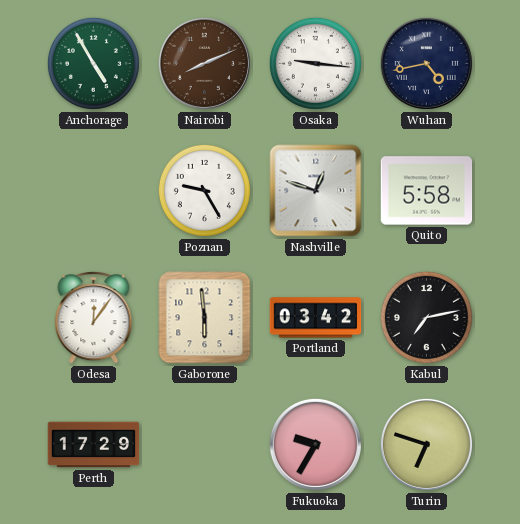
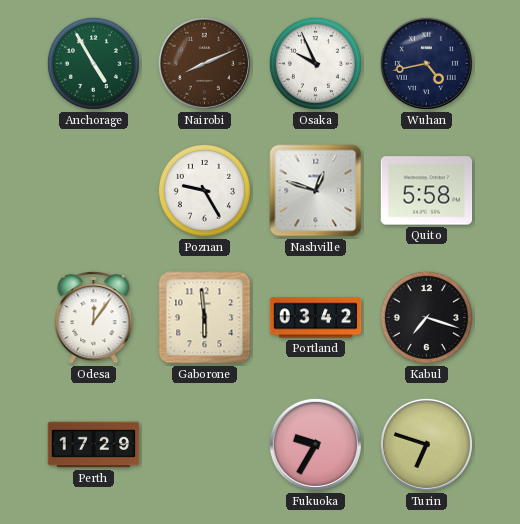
Osaka: 9:16 -> 9:56
Kabul: 7:13 -> 7:18
